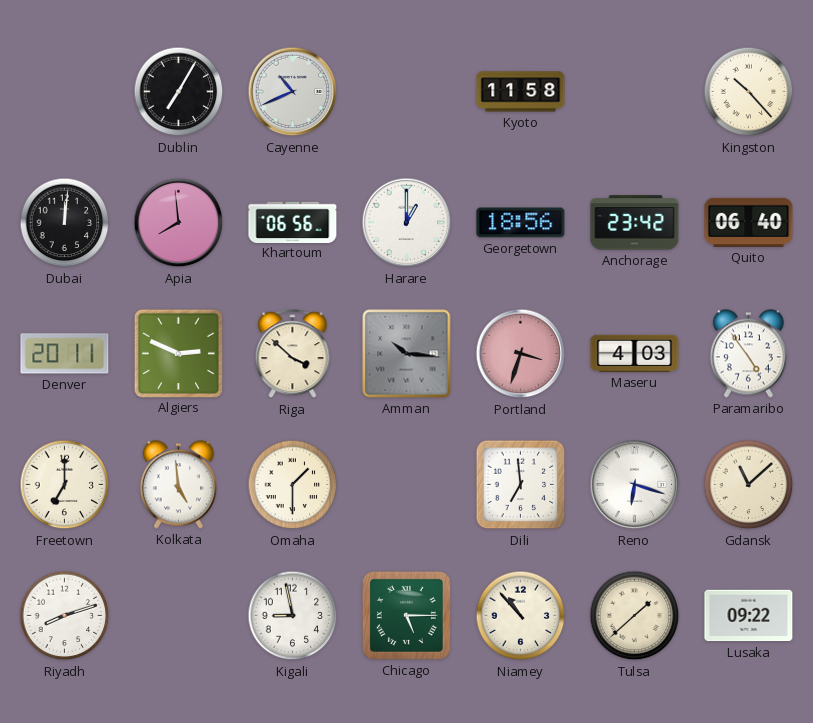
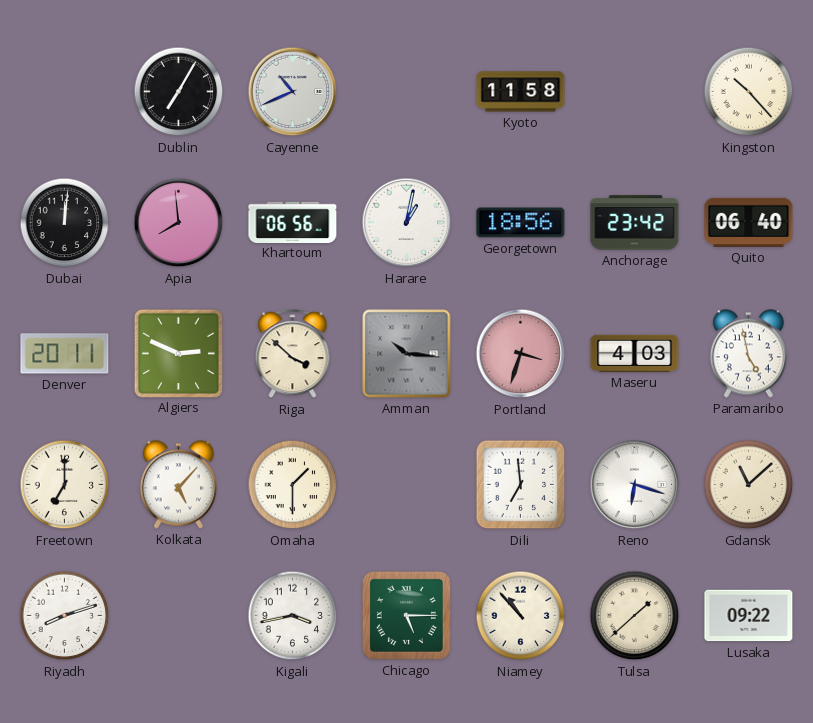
Harare: 1:00 -> 1:02
Paramaribo: 4:54 -> 4:58
Kolkata: 4:59 -> 5:07
Kigali: 8:58 -> 3:43
